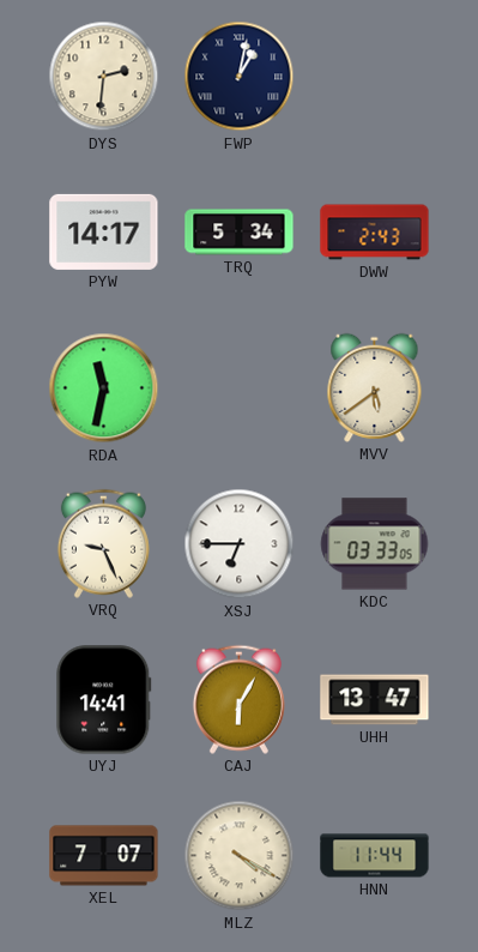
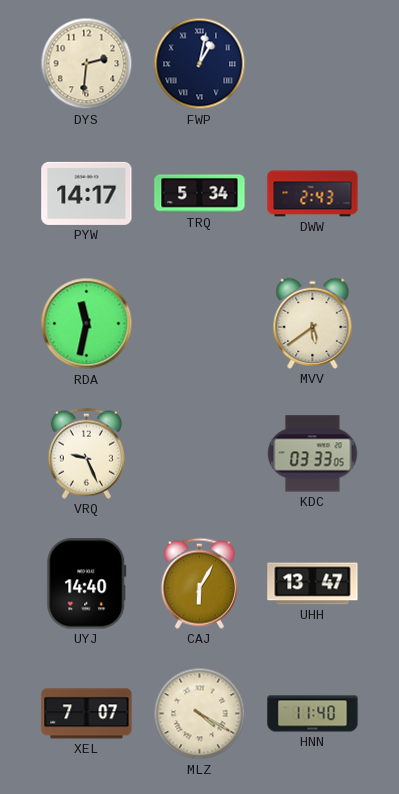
XSJ: 6:45 -> none
UYJ: 14:41 -> 14:40
HNN: 11:44 -> 11:40
